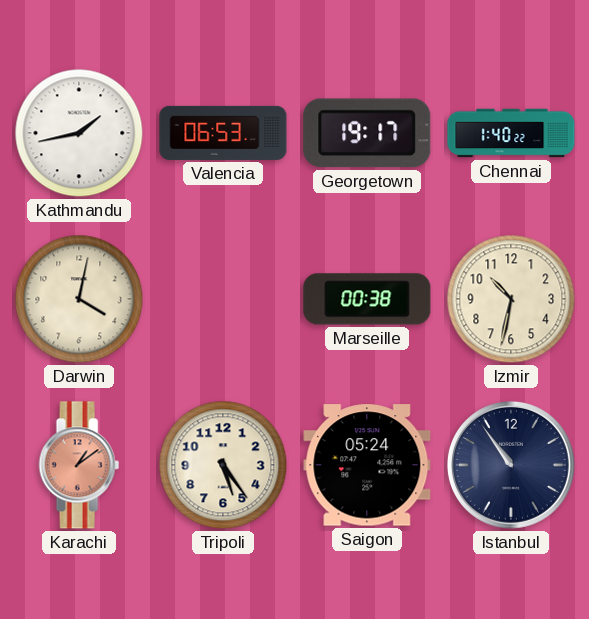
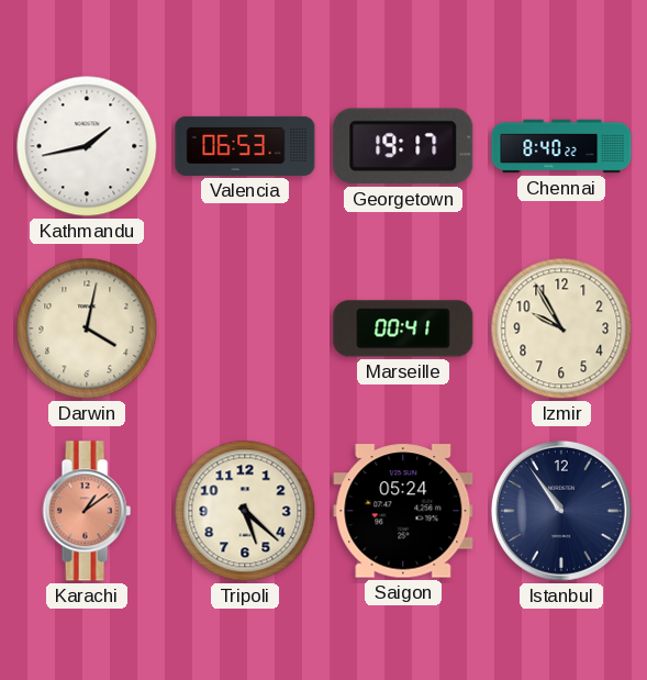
Chennai: 1:40 -> 8:40
Marseille: 00:38 -> 00:41
Izmir: 10:32 -> 9:55
Tripoli: 5:24 -> 5:22
